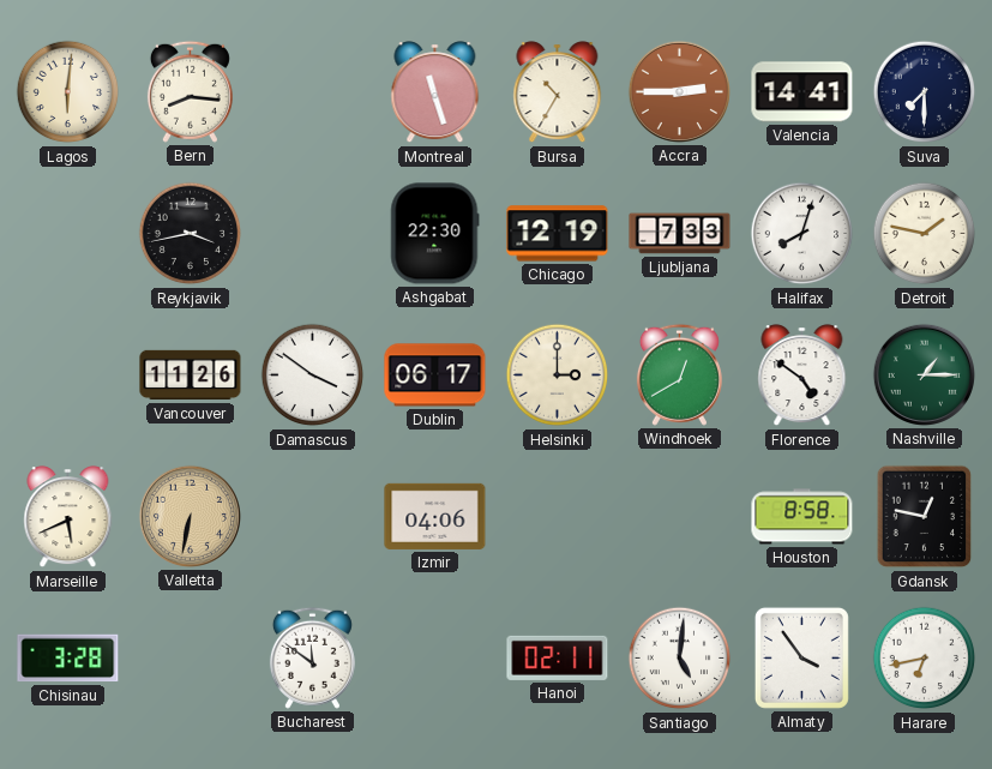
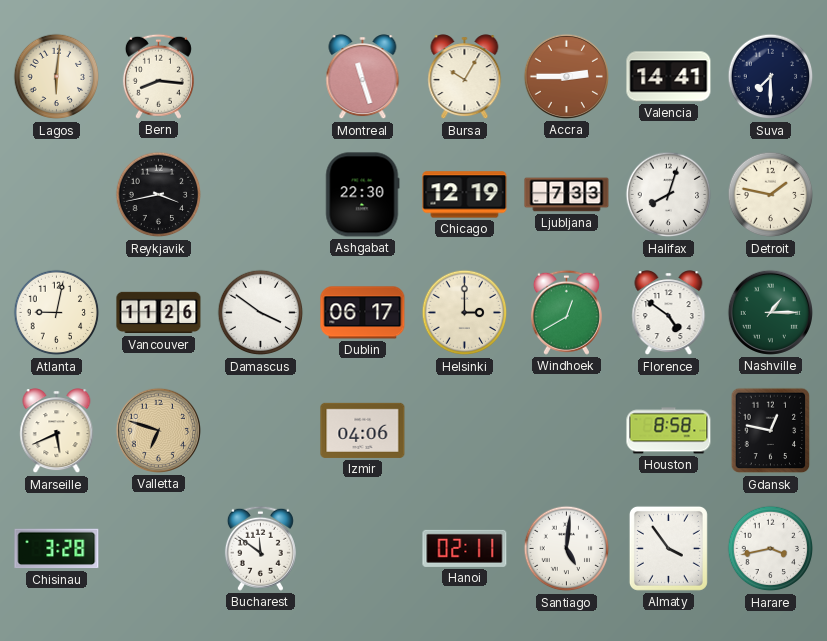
Bursa: 10:35 -> 10:05
Atlanta: none -> 9:02
Valletta: 6:32 -> 6:48
Harare: 6:43 -> 3:43
